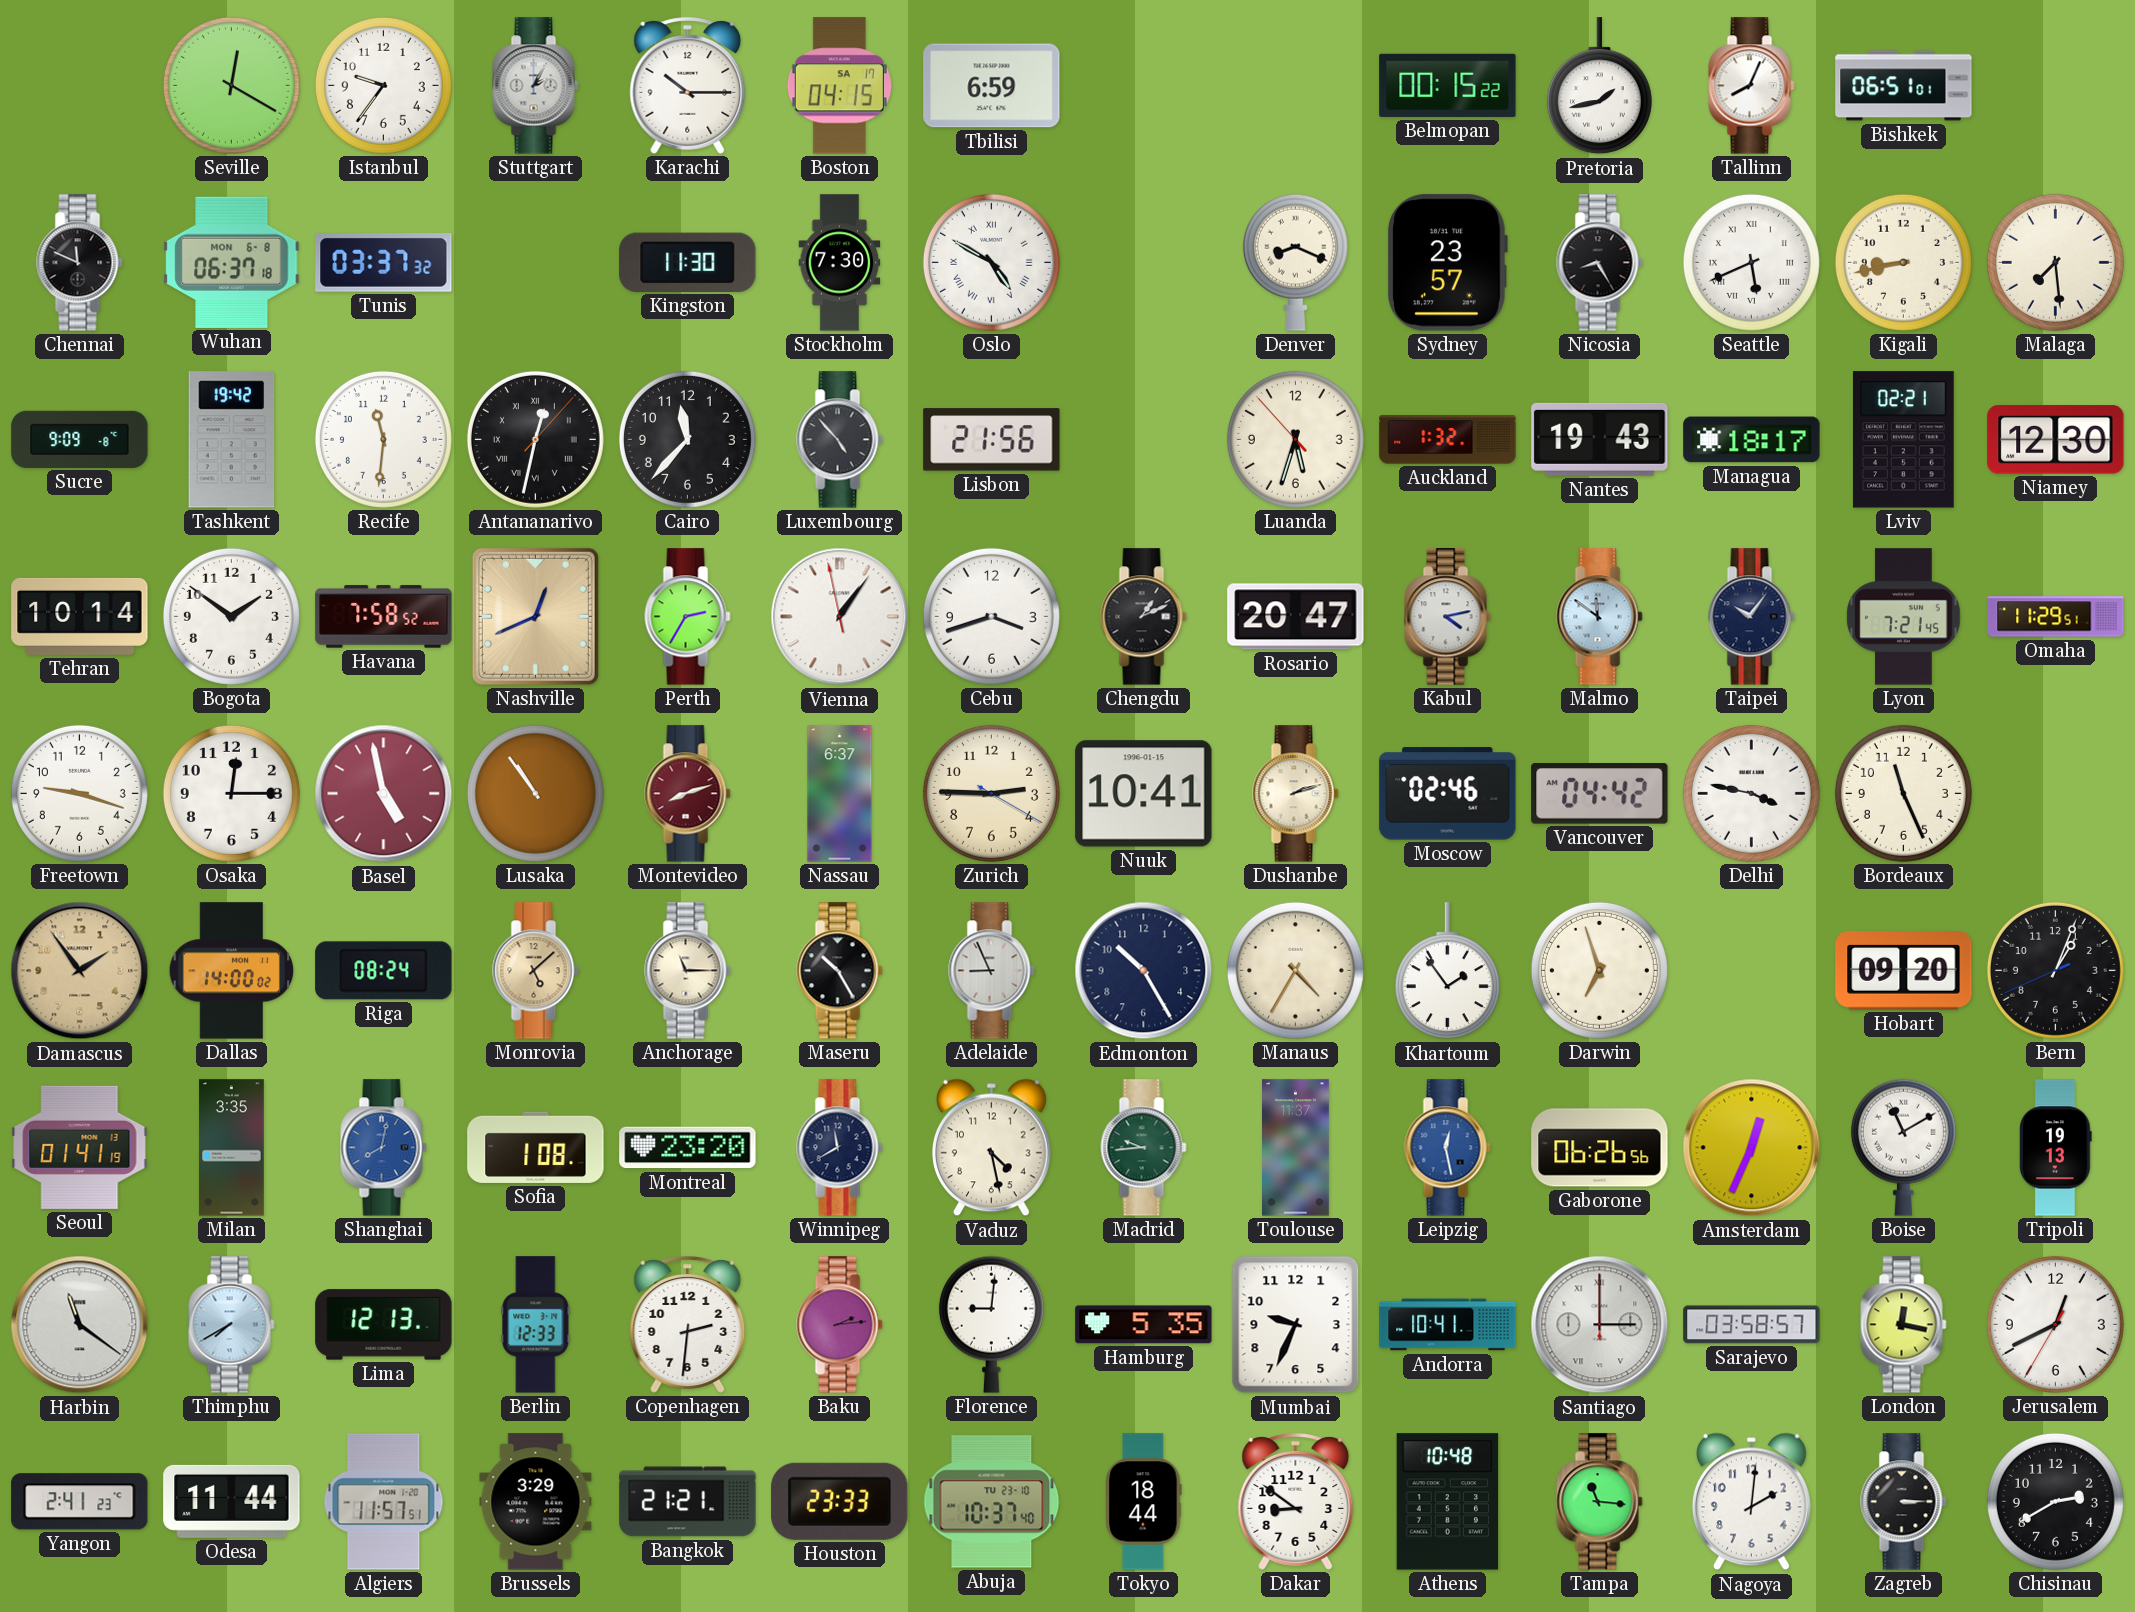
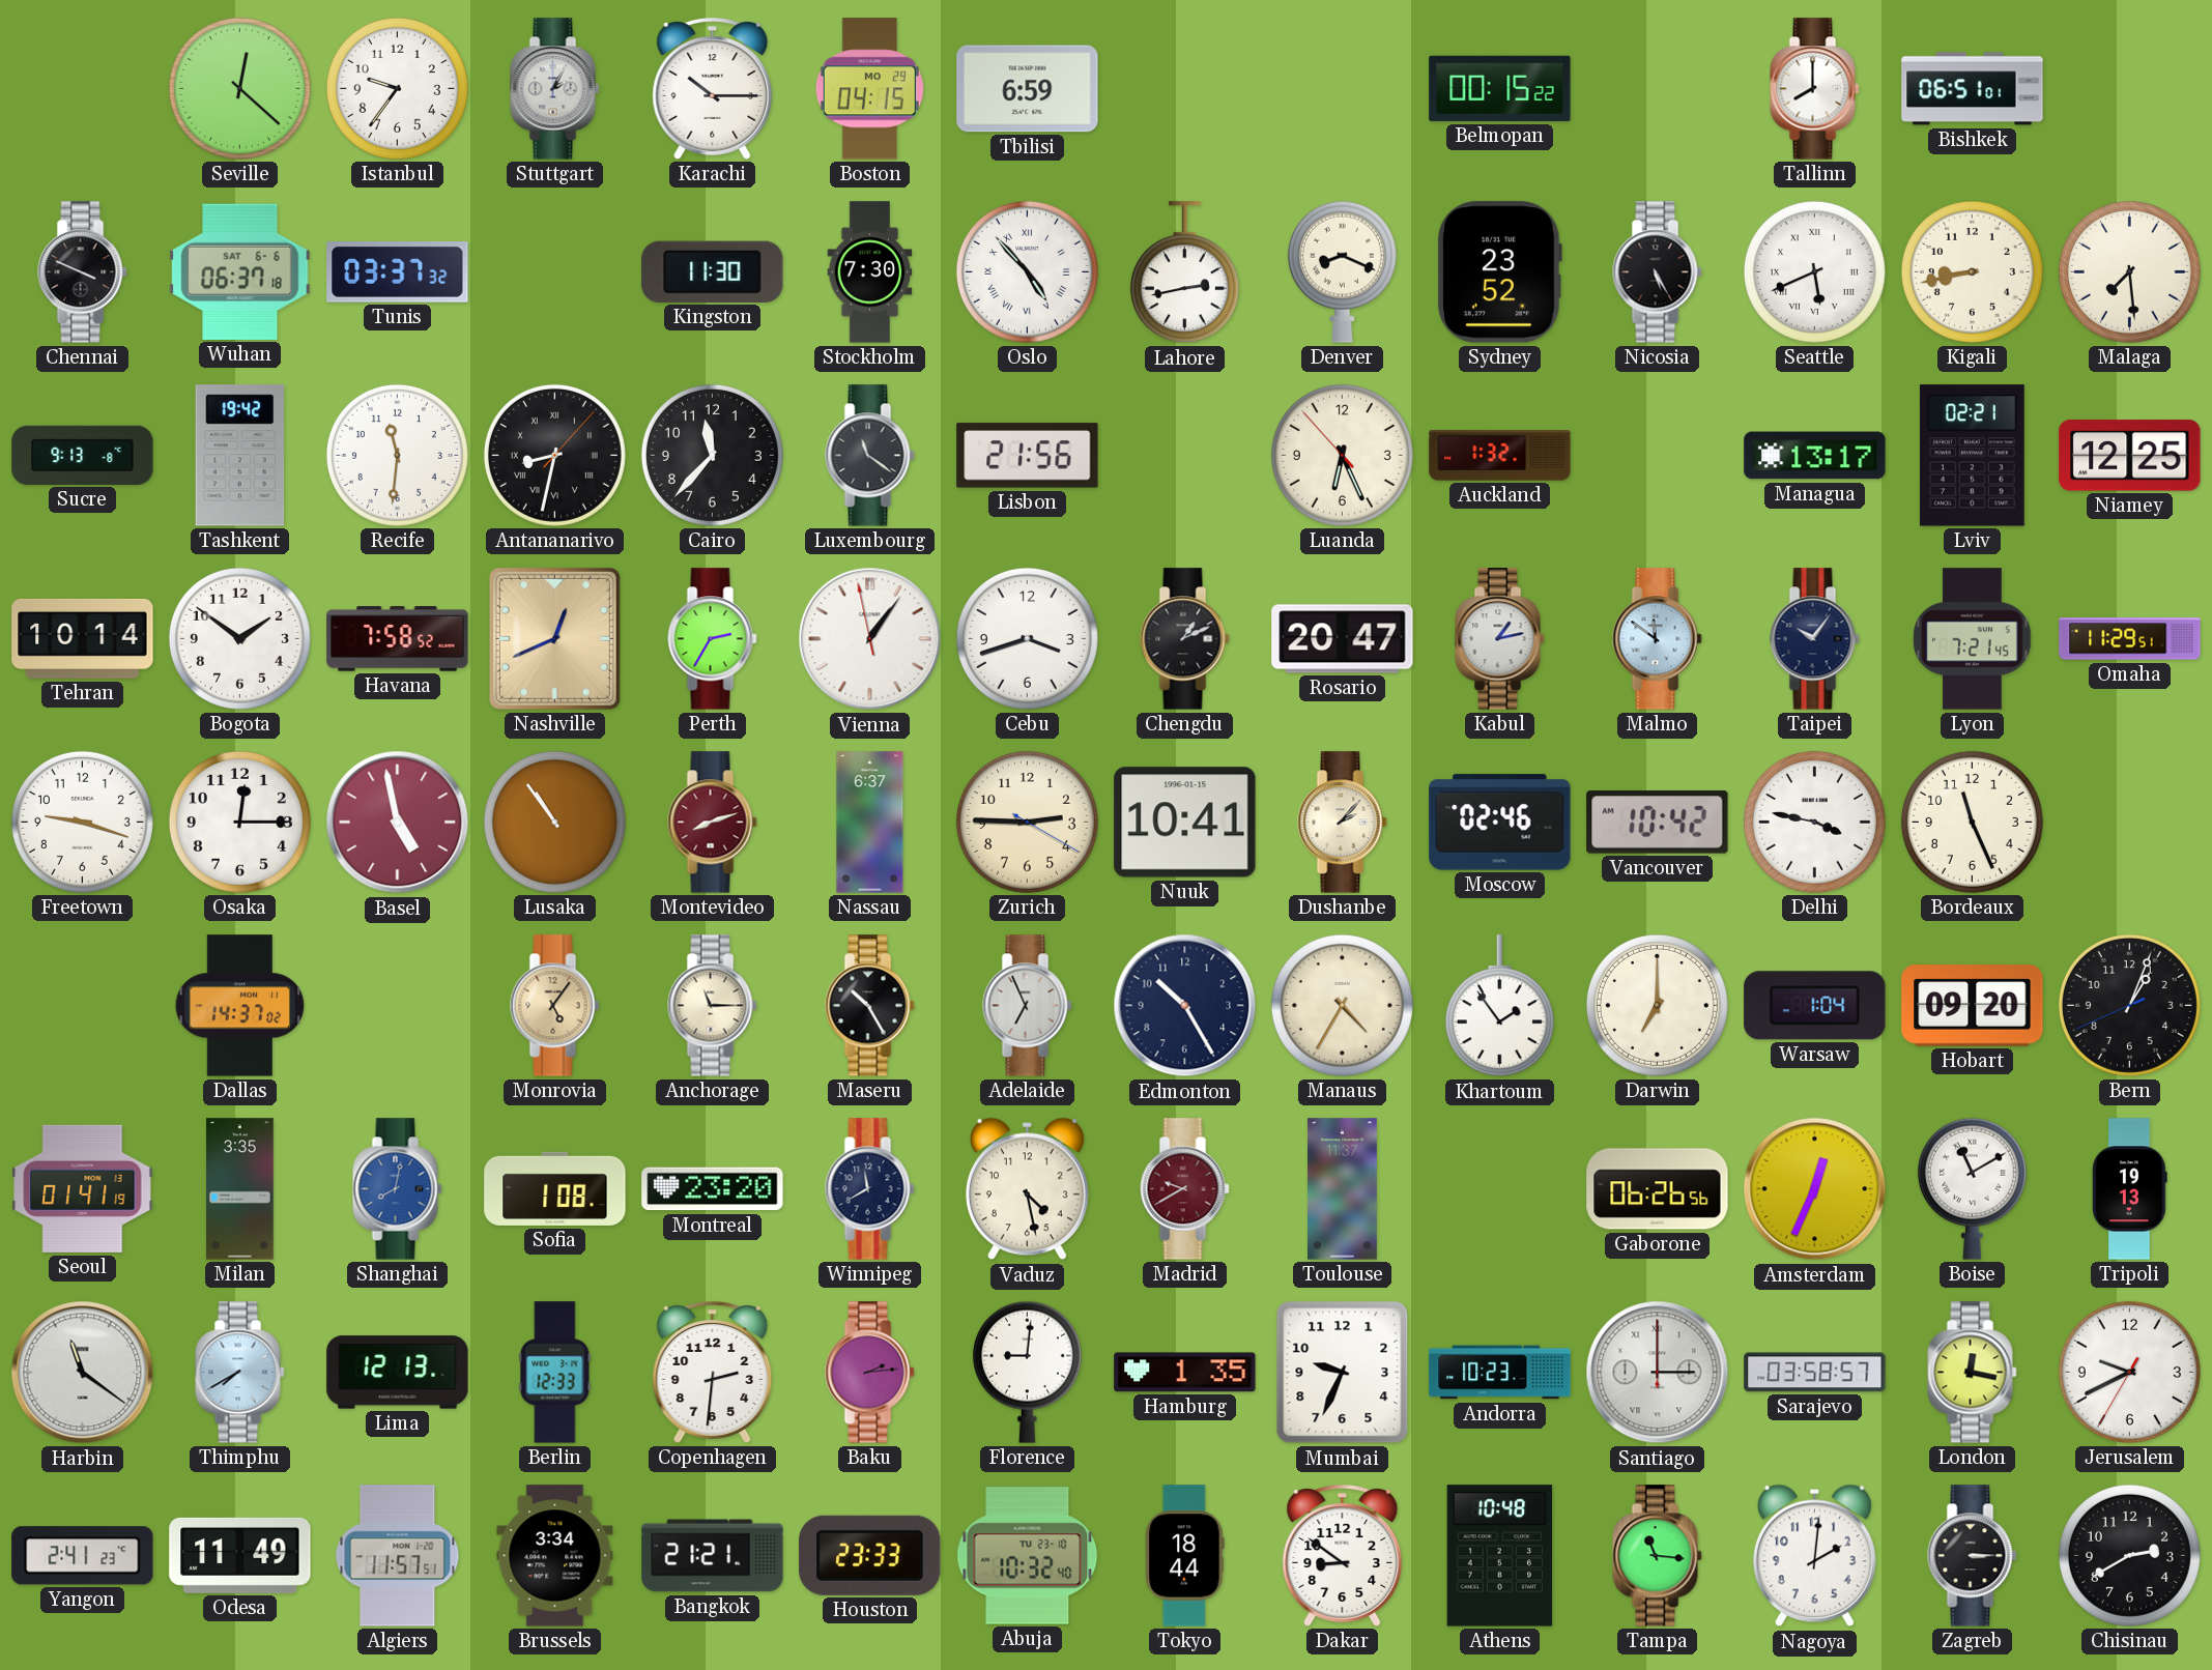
Seville: 12:20 -> 12:22
Boston date: SA 17 -> MO 29
Pretoria: 1:43 -> none
Tallinn: 8:04 -> 8:00
Chennai: 11:49 -> 3:49
Wuhan date: MON 6-8 -> SAT 6-6
Oslo: 4:50 -> 4:53
Lahore: none -> 2:43
Sydney: 23:57 -> 23:52
Nicosia: 8:25 -> 5:25
Sucre: 9:09 -> 9:13
Antananarivo: 12:32 -> 8:32
Luxembourg: 4:53 -> 11:21
Luanda: 5:32 -> 6:25
Nantes: 19:43 -> none
Managua: 18:17 -> 13:17
Niamey: 12:30 -> 12:25
Kabul: 4:13 -> 1:13
Dushanbe: 2:12 -> 2:07
Vancouver: 04:42 -> 10:42
Damascus: 1:54 -> none
Dallas: 14:00 -> 14:37
Riga: 08:24 -> none
Monrovia: 5:08 -> 5:06
Adelaide: 8:56 -> 6:56
Darwin: 6:57 -> 7:00
Warsaw: none -> 1:04
Madrid: 9:44 -> 9:40
Madrid dial: green -> burgundy
Leipzig: 12:28 -> none
Hamburg: 5:35 -> 1:35
Andorra: 10:41 -> 10:23
Jerusalem: 12:40 -> 9:40
Odesa: 11:44 -> 11:49
Brussels: 3:29 -> 3:34
Abuja: 10:37 -> 10:32
